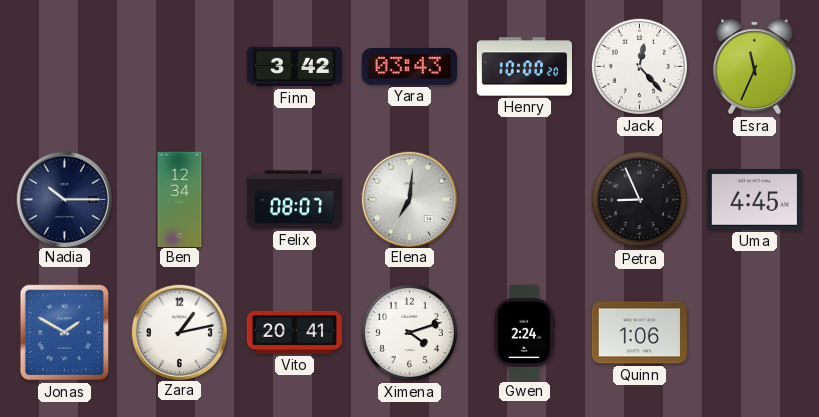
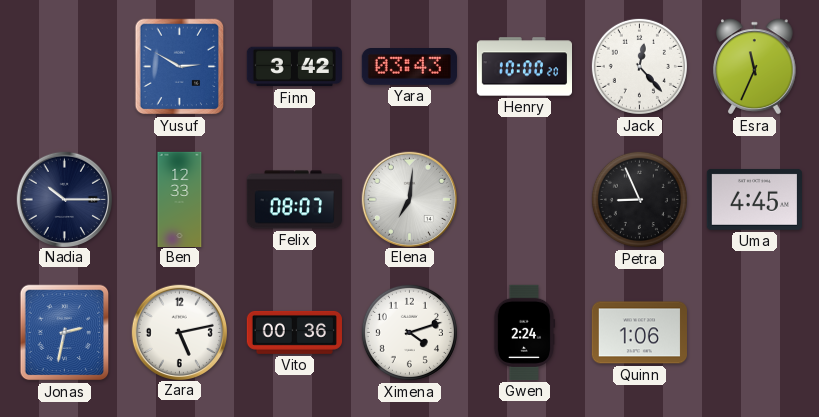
Yusuf: none -> 2:50
Ben: 12:34 -> 12:33
Jonas: 1:50 -> 2:32
Zara: 1:13 -> 5:13
Vito: 20:41 -> 00:36
